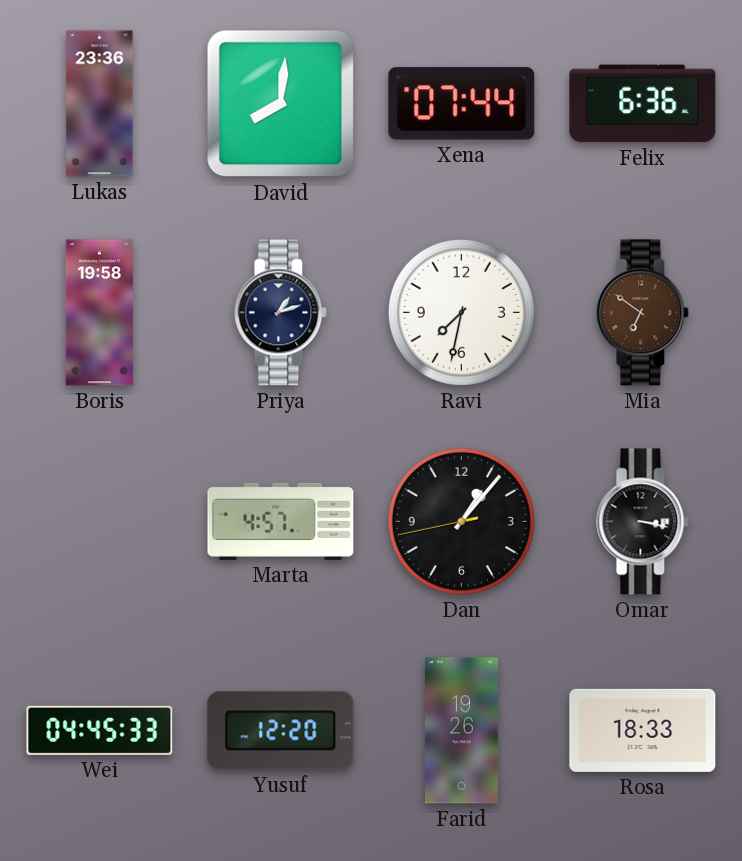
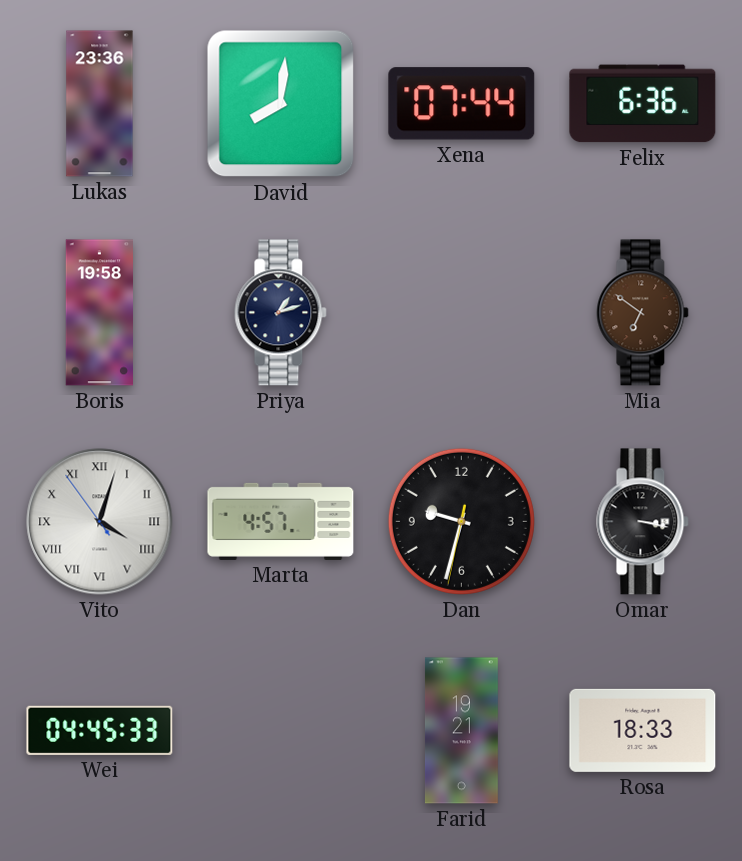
Ravi: 7:32 -> none
Vito: none -> 4:02
Dan: 1:06 -> 9:32
Yusuf: 12:20 -> none
Farid: 19:26 -> 19:21
